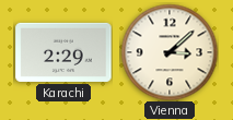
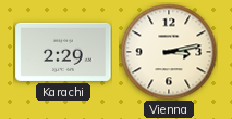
Vienna: 3:08 -> 3:13
